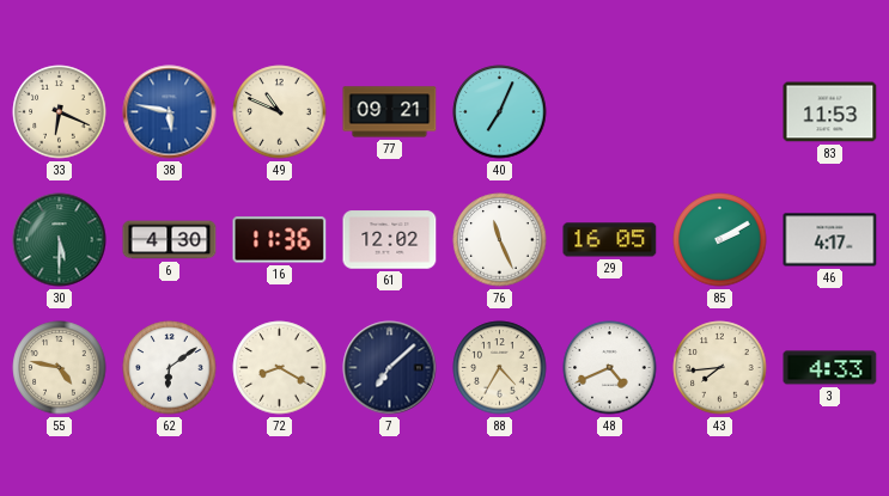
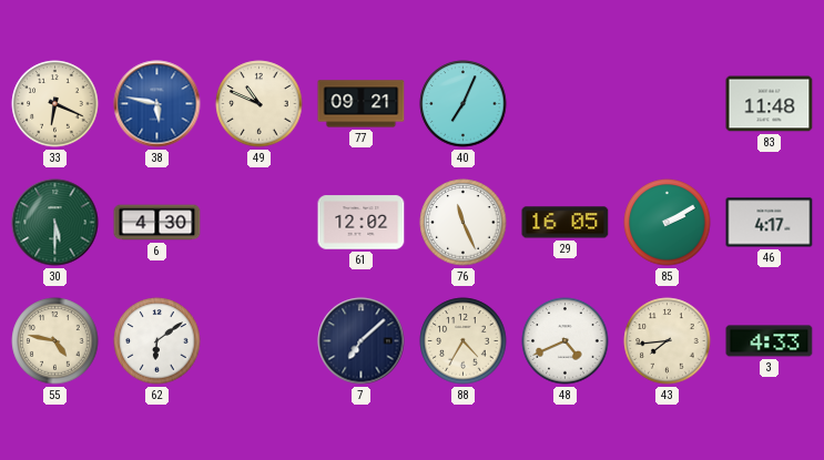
83: 11:53 -> 11:48
16: 11:36 -> none
72: 8:20 -> none
